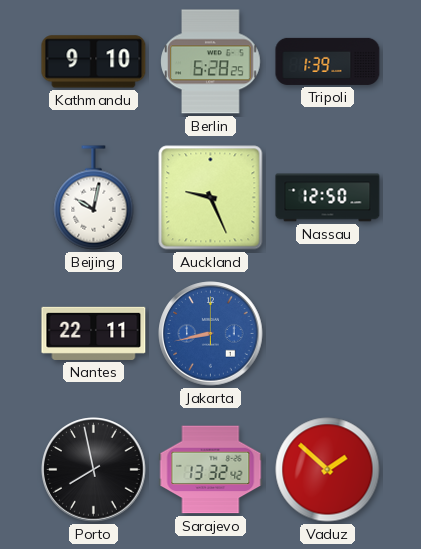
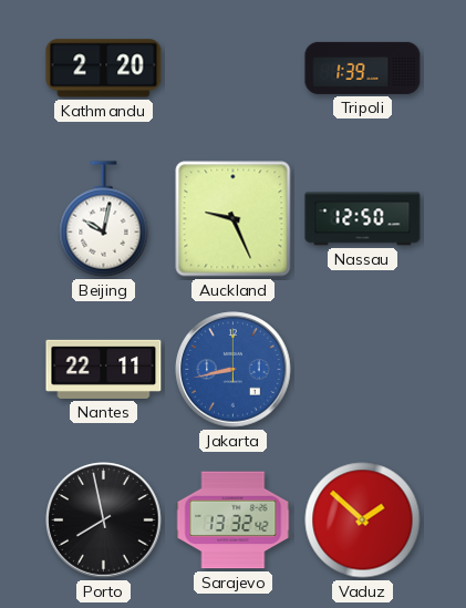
Kathmandu: 9:10 -> 2:20
Berlin: 6:28 -> none
